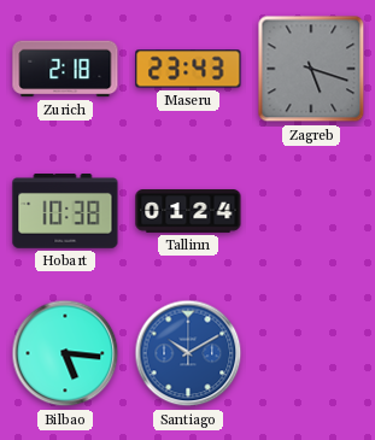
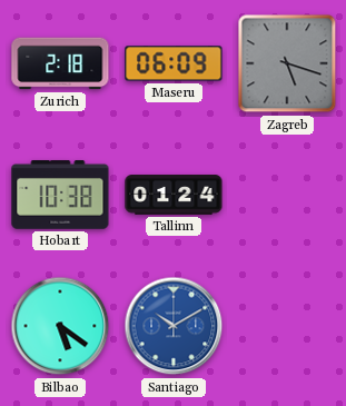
Maseru: 23:43 -> 06:09
Bilbao: 5:16 -> 5:21
